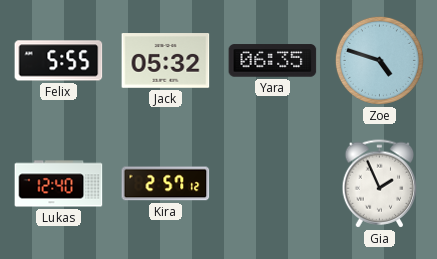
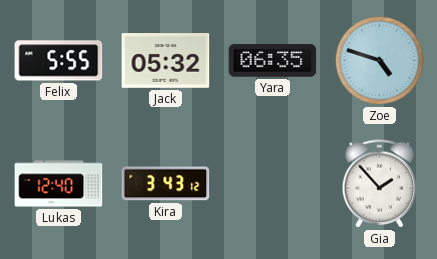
Kira: 2:57 -> 3:43
Gia: 1:56 -> 1:53
